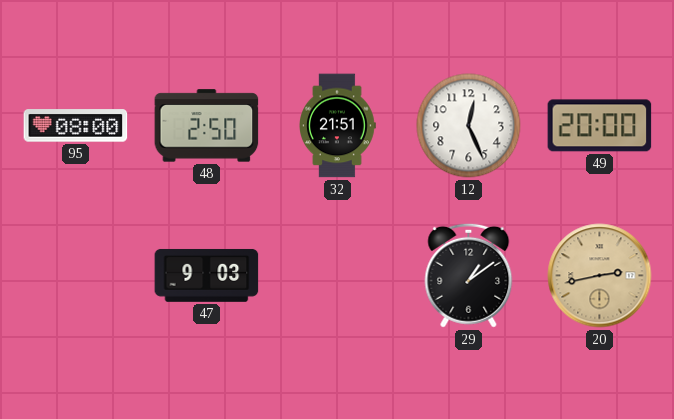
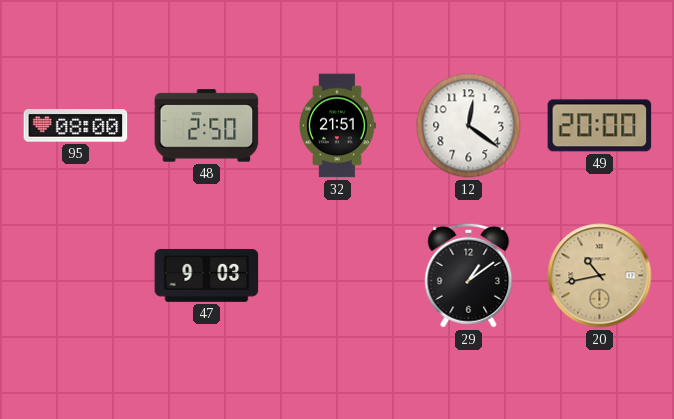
12: 12:26 -> 12:21
20: 2:43 -> 10:43
